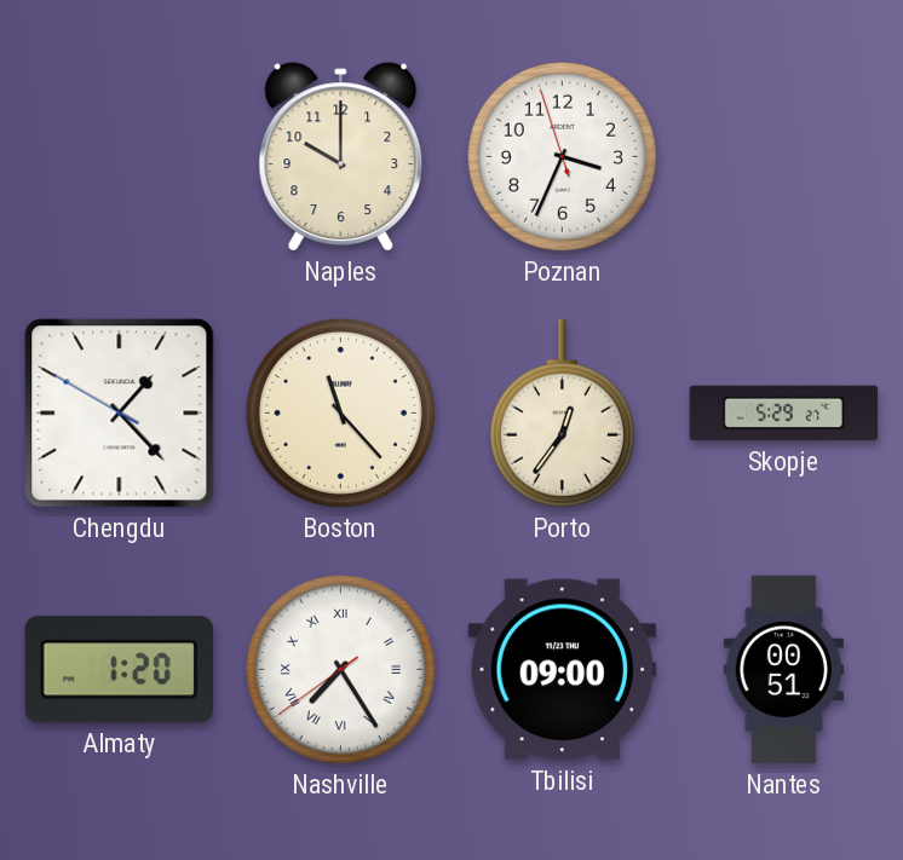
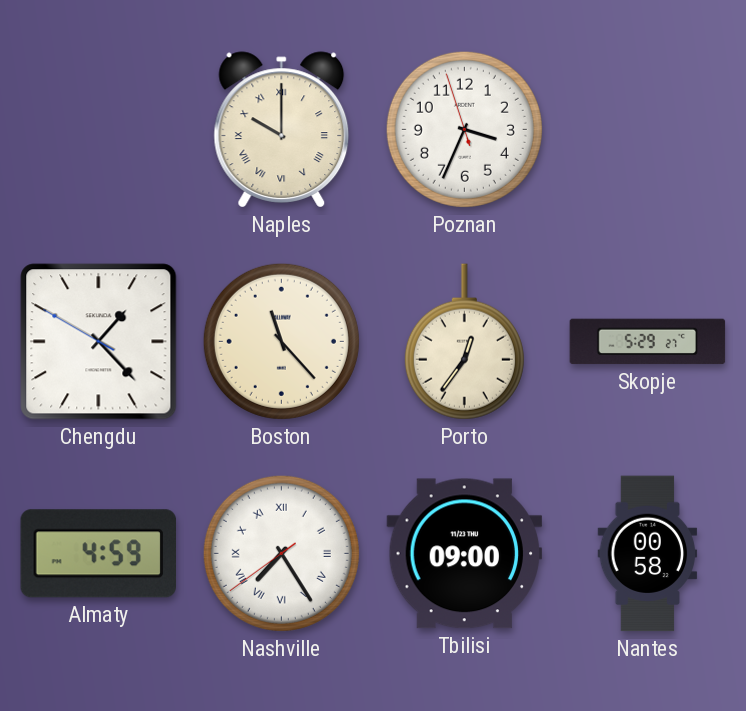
Naples numerals: Arabic -> Roman
Almaty: 1:20 -> 4:59
Nantes: 00:51 -> 00:58
